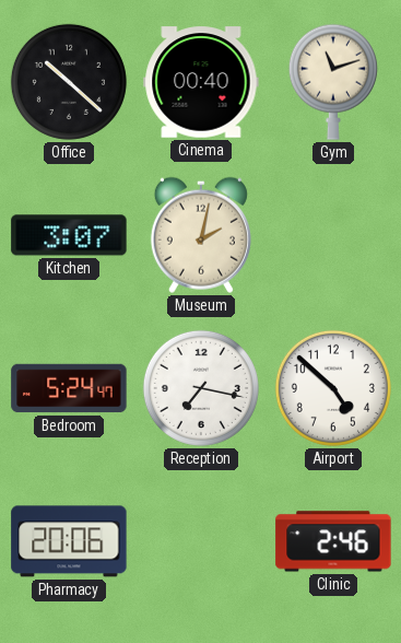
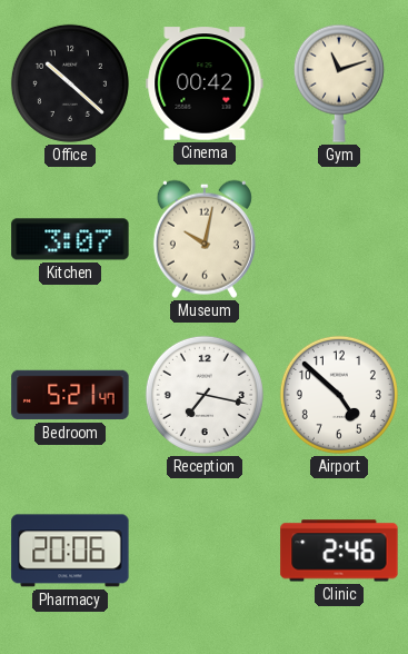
Cinema: 00:40 -> 00:42
Museum: 2:02 -> 10:02
Bedroom: 5:24 -> 5:21
